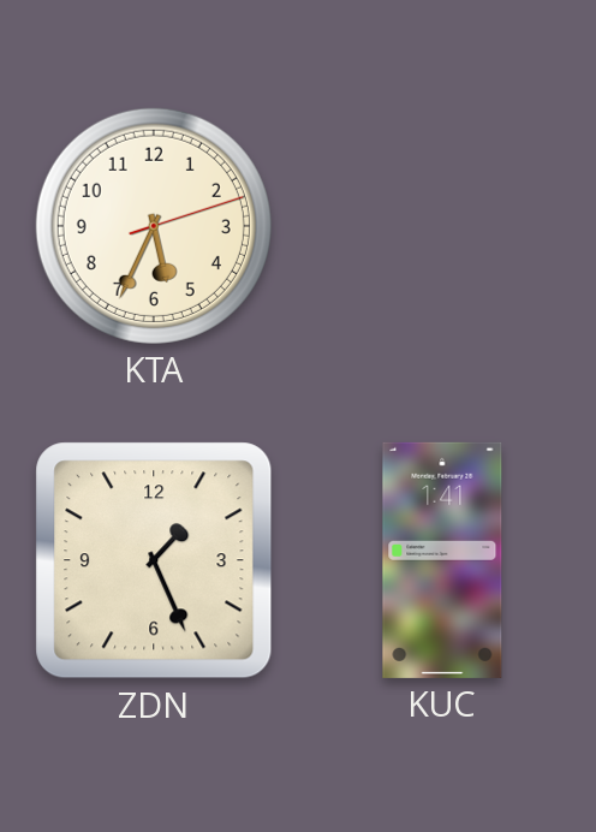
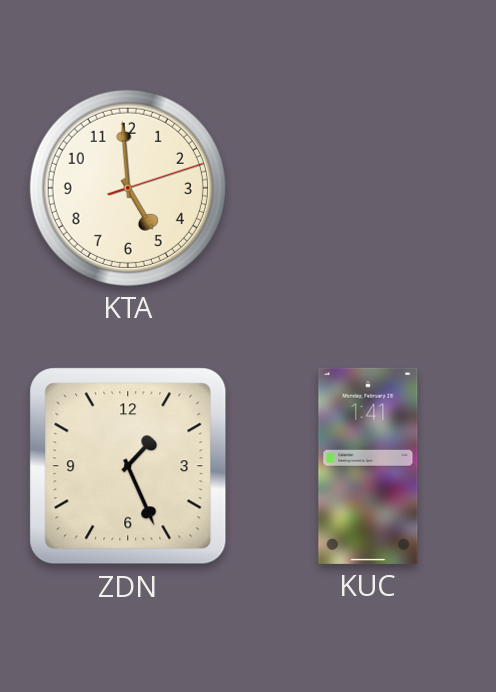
KTA: 5:34 -> 4:59
